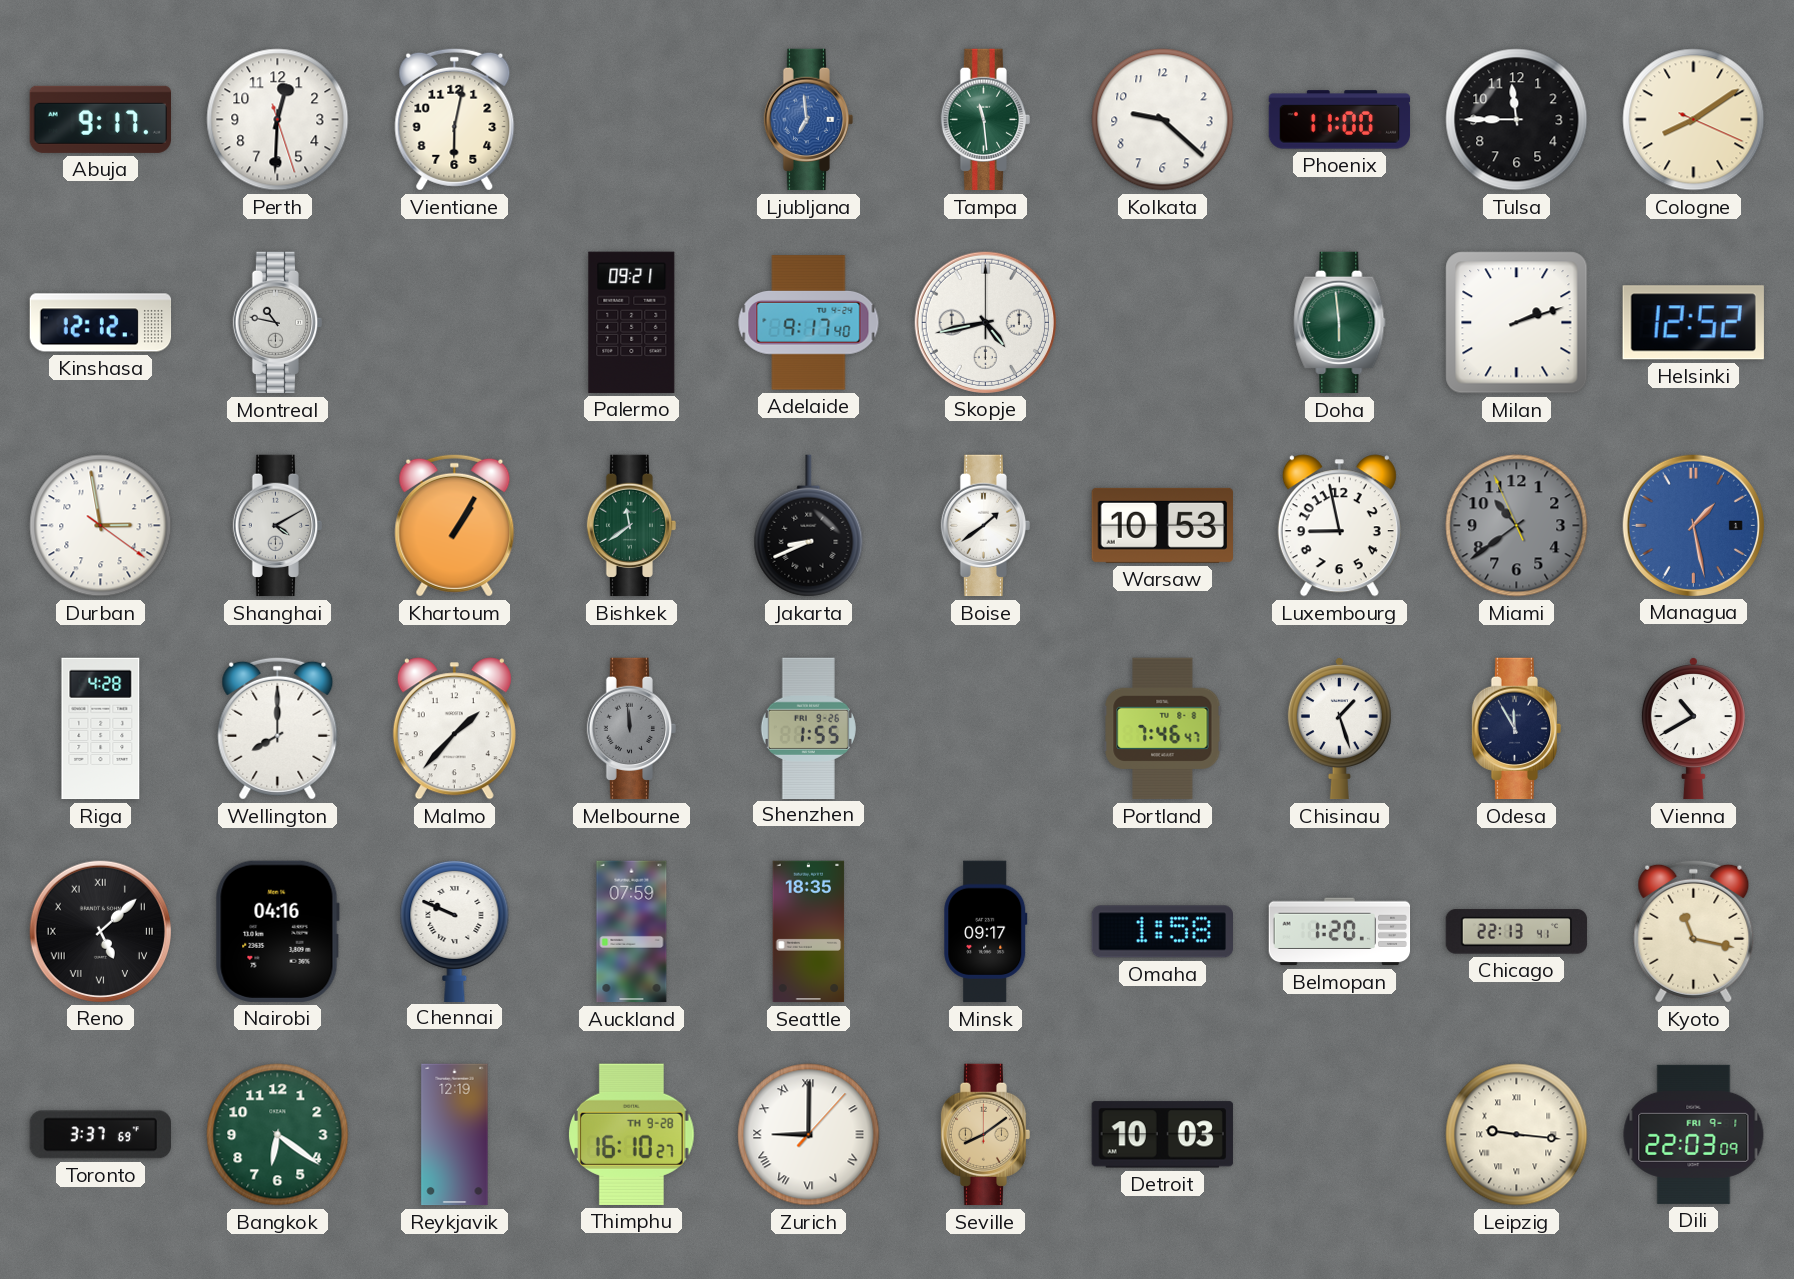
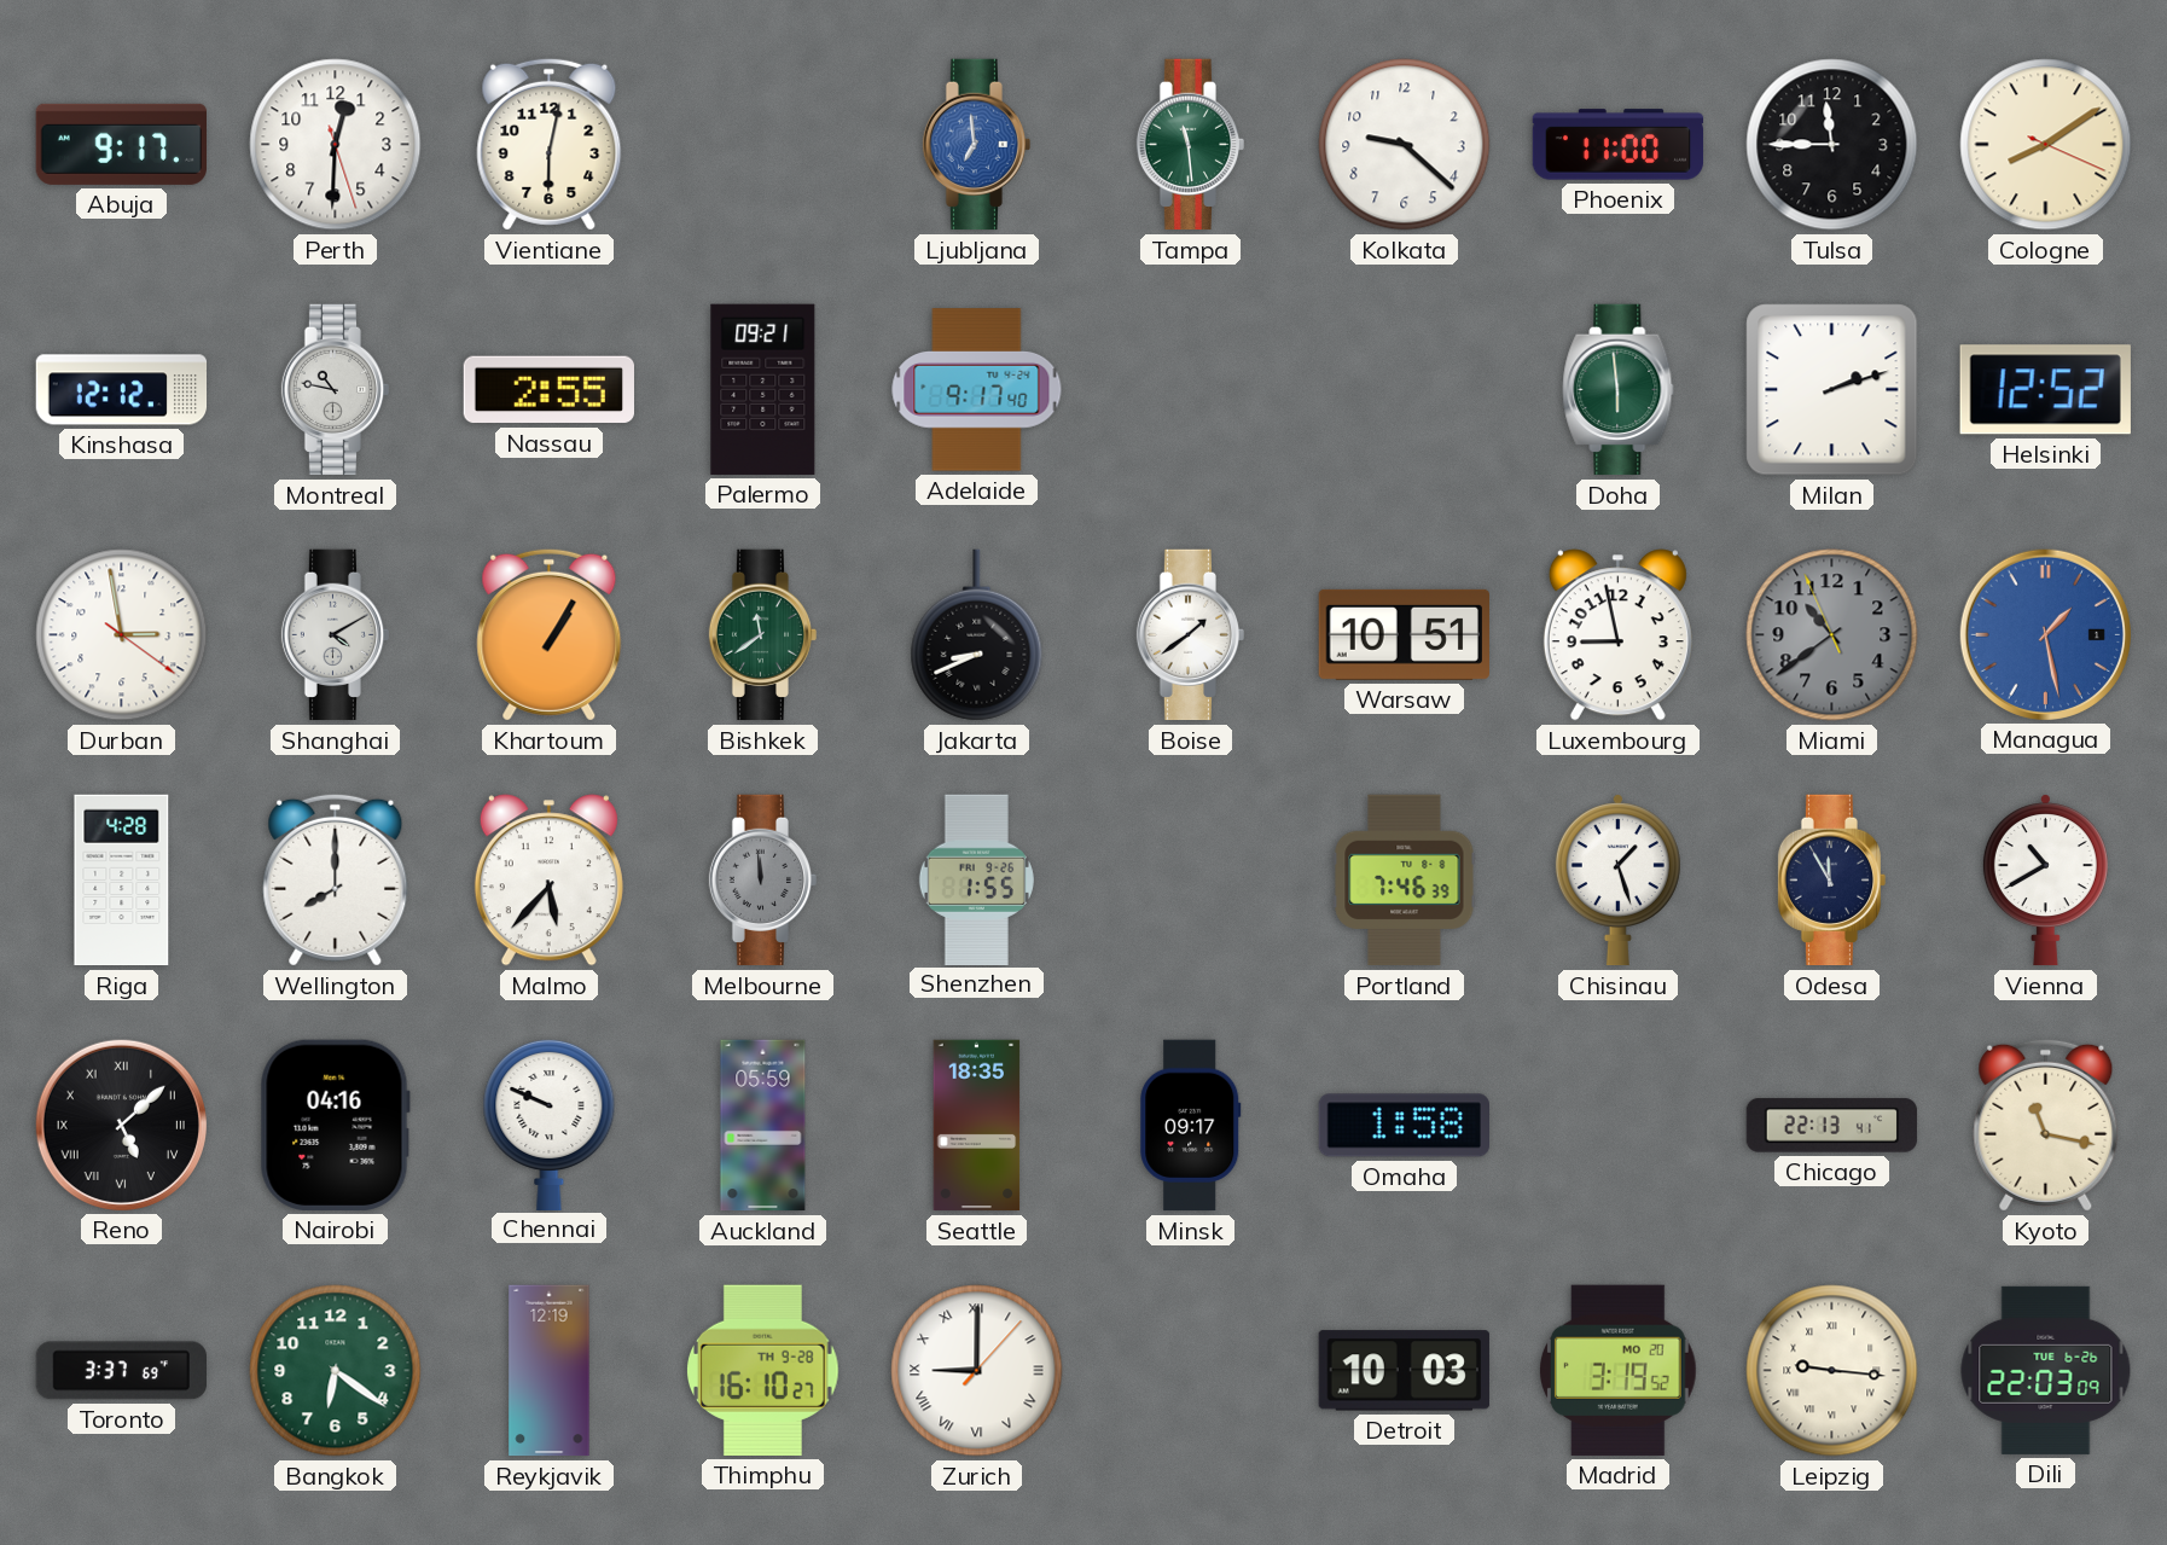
Nassau: none -> 2:55
Skopje: 4:43 -> none
Warsaw: 10:53 -> 10:51
Malmo: 1:37 -> 5:37
Portland: 7:46:47 -> 7:46:39
Auckland: 07:59 -> 05:59
Belmopan: 1:20 -> none
Seville: 8:09 -> none
Madrid: none -> 3:19
Dili date: FRI 9-1 -> TUE 6-26
